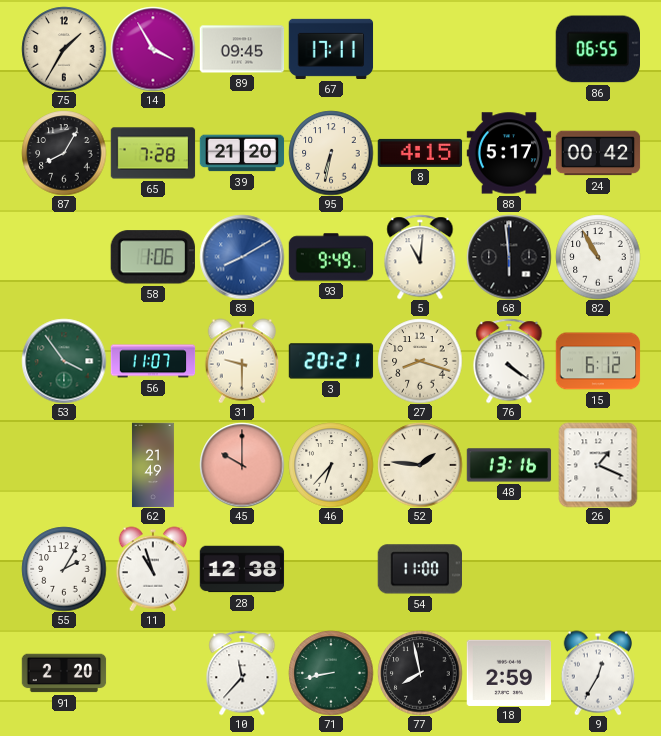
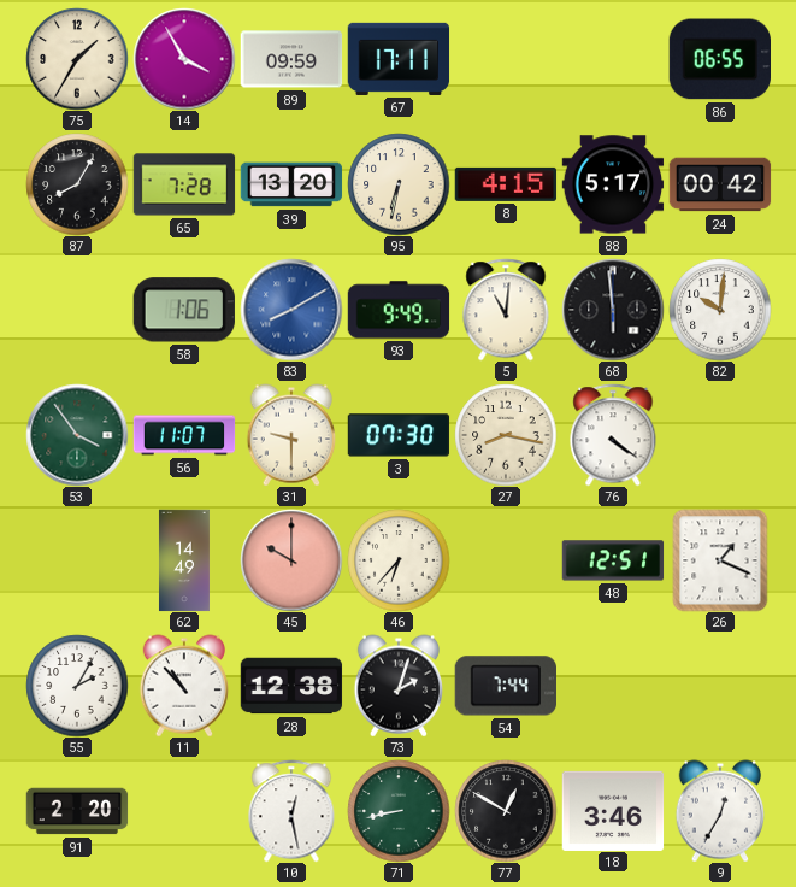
89: 09:45 -> 09:59
39: 21:20 -> 13:20
82: 10:55 -> 10:01
3: 20:21 -> 07:30
27: 8:18 -> 8:17
15: 6:12 -> none
62: 21:49 -> 14:49
52: 1:46 -> none
48: 13:16 -> 12:51
11: 10:57 -> 10:53
73: none -> 2:03
54: 11:00 -> 7:44
10: 11:37 -> 12:28
77: 7:58 -> 12:50
18: 2:59 -> 3:46
